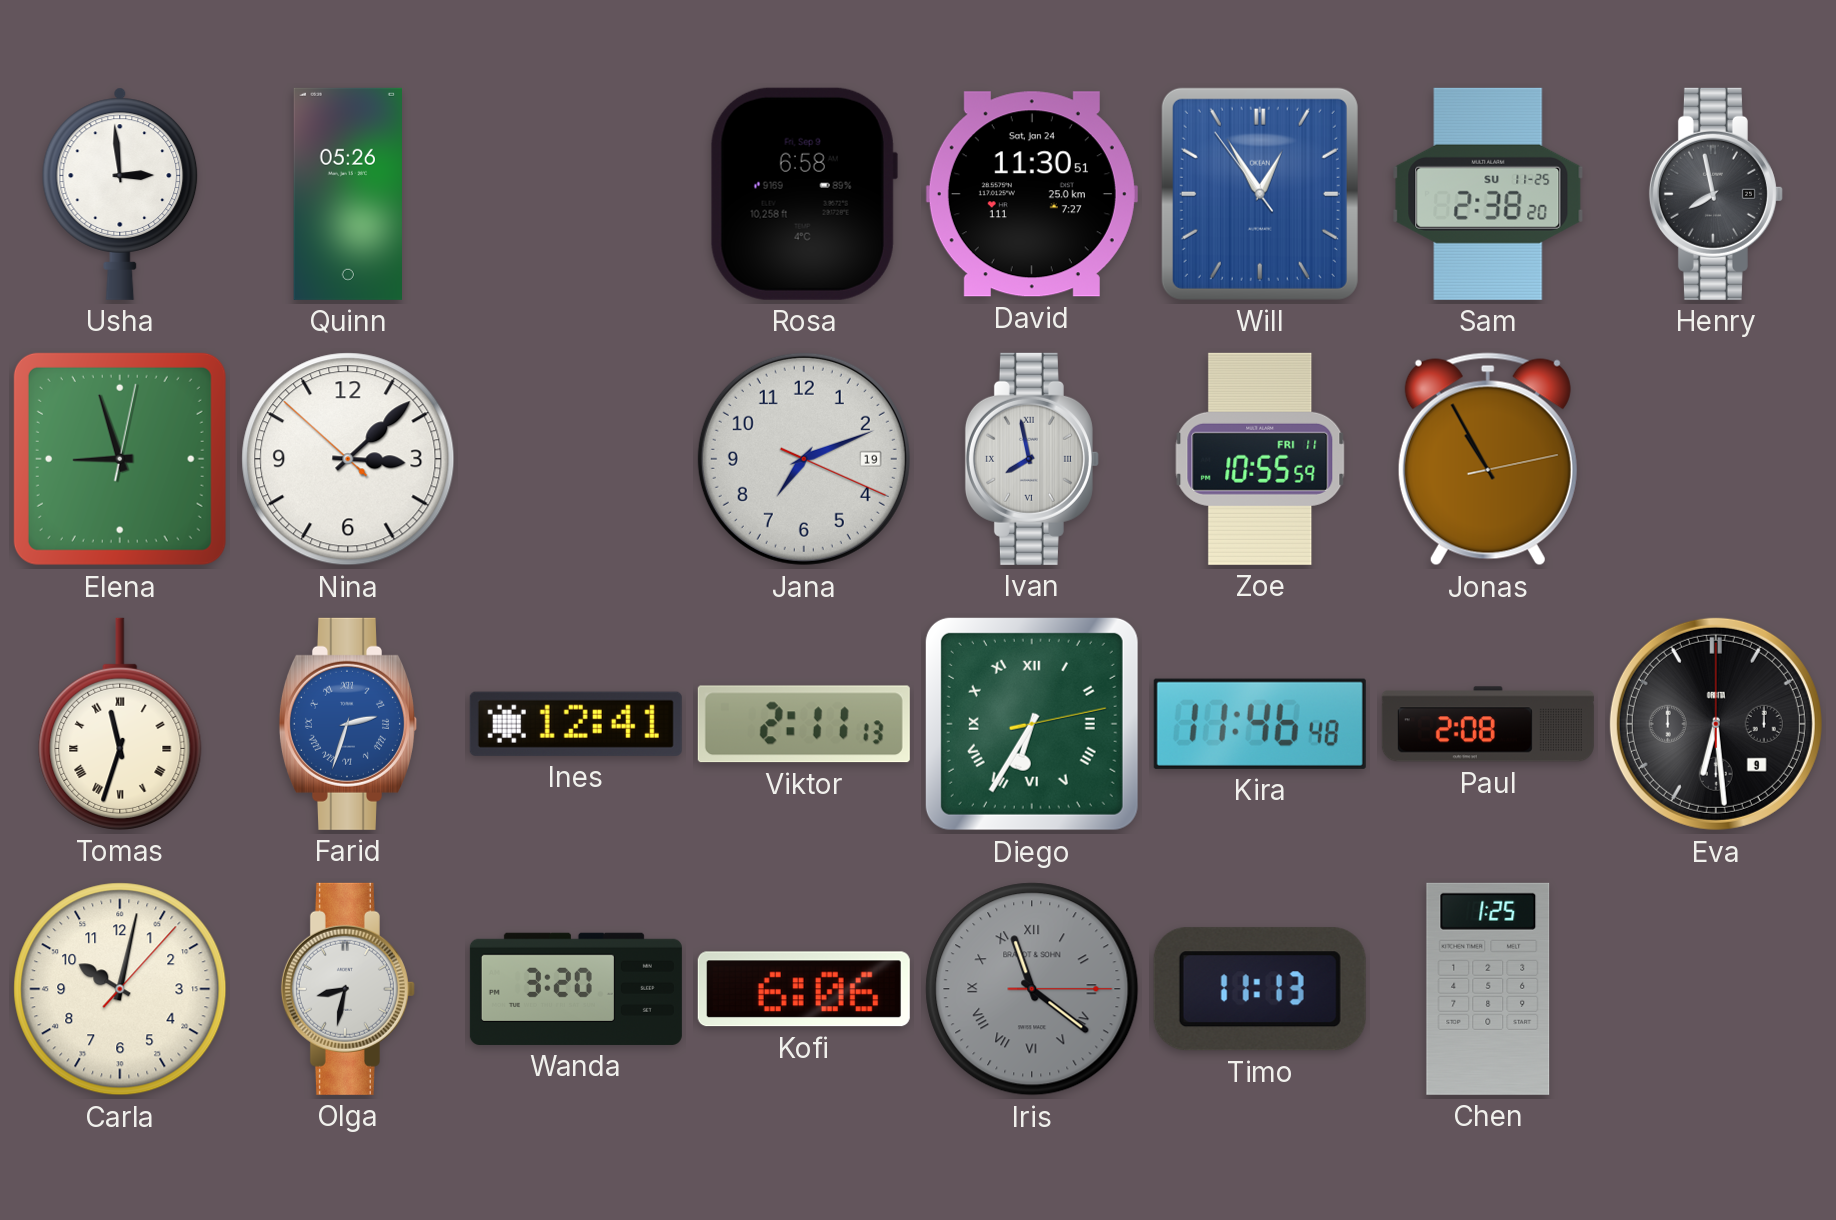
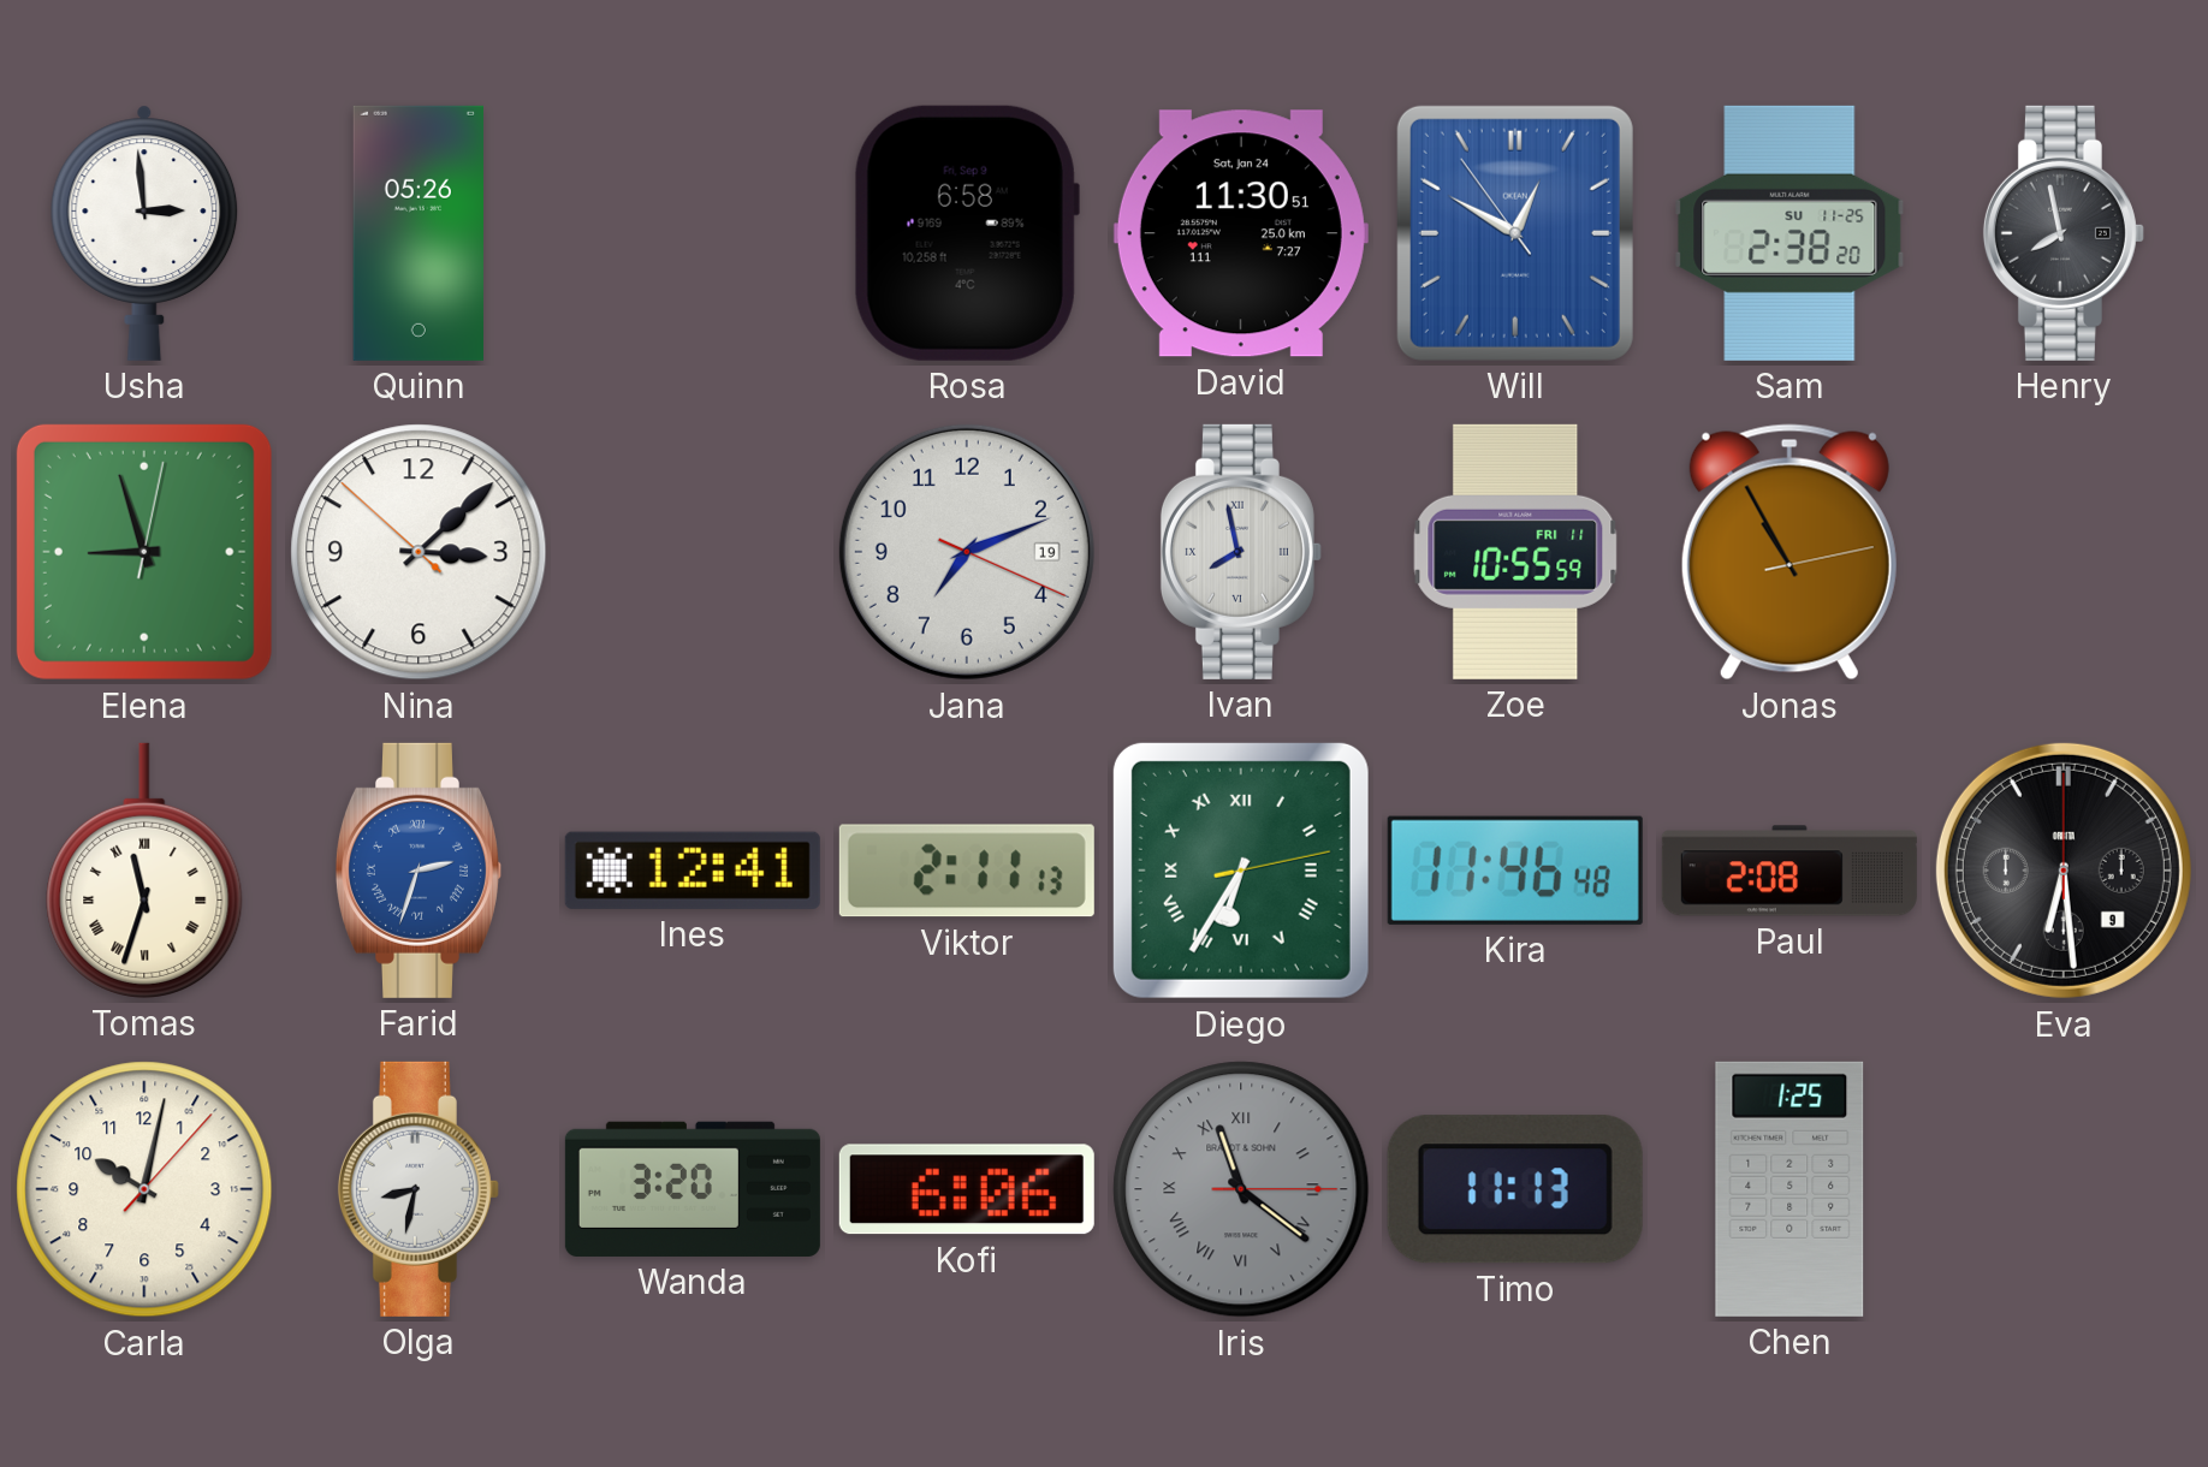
Will: 12:54 -> 12:49
